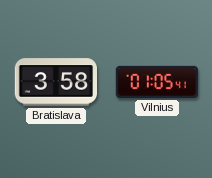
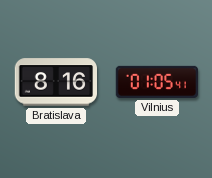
Bratislava: 3:58 -> 8:16
